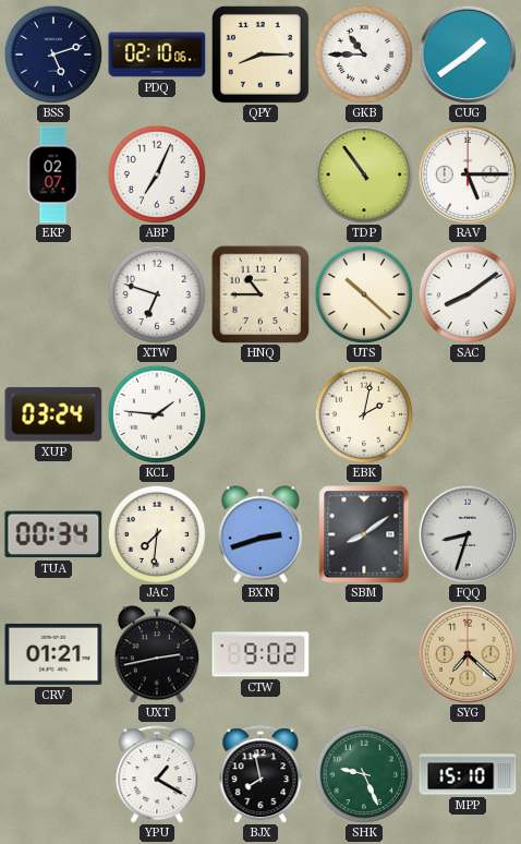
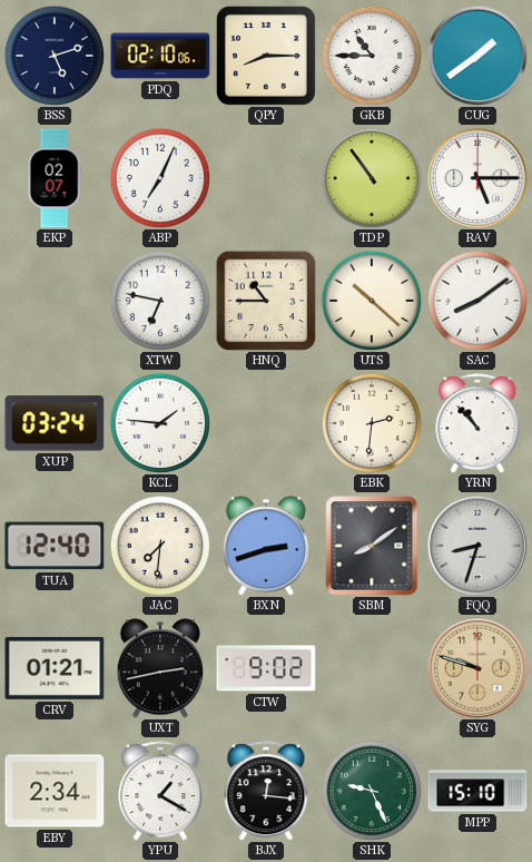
XTW: 6:48 -> 6:47
EBK: 2:02 -> 2:31
YRN: none -> 10:53
TUA: 00:34 -> 12:40
SYG: 7:22 -> 9:48
EBY: none -> 2:34
BJX: 7:58 -> 12:16
